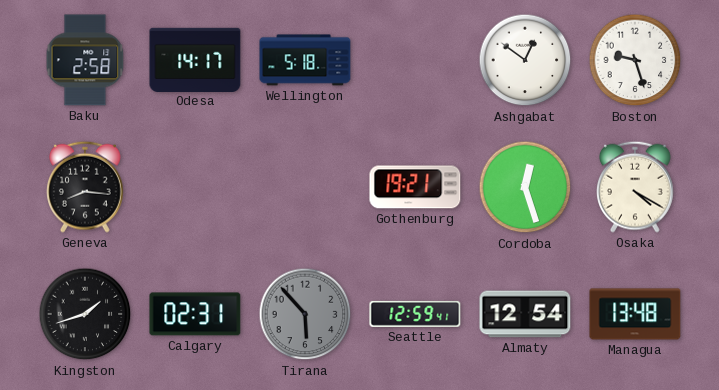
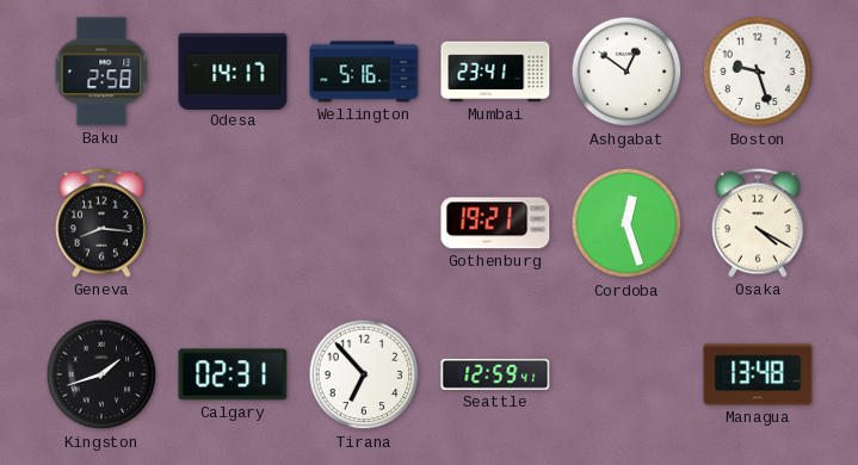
Wellington: 5:18 -> 5:16
Mumbai: none -> 23:41
Tirana: 5:53 -> 6:53
Tirana dial: grey -> white
Almaty: 12:54 -> none
